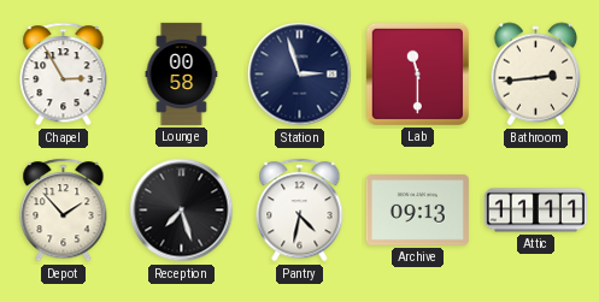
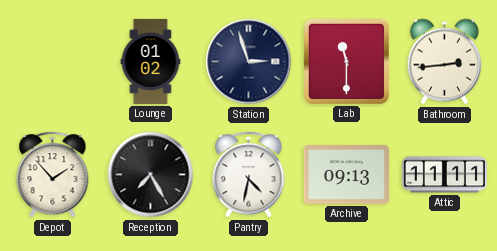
Chapel: 2:55 -> none
Lounge: 00:58 -> 01:02
Reception: 7:27 -> 7:25
